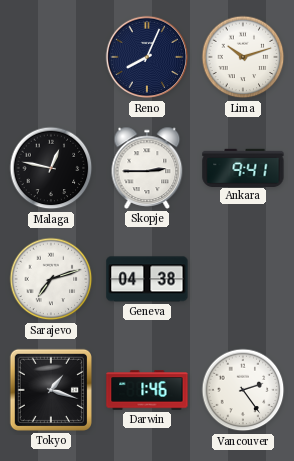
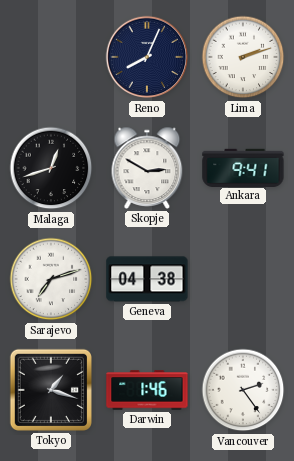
Lima: 10:12 -> 2:12
Malaga: 12:47 -> 12:42
Skopje: 2:45 -> 2:50
